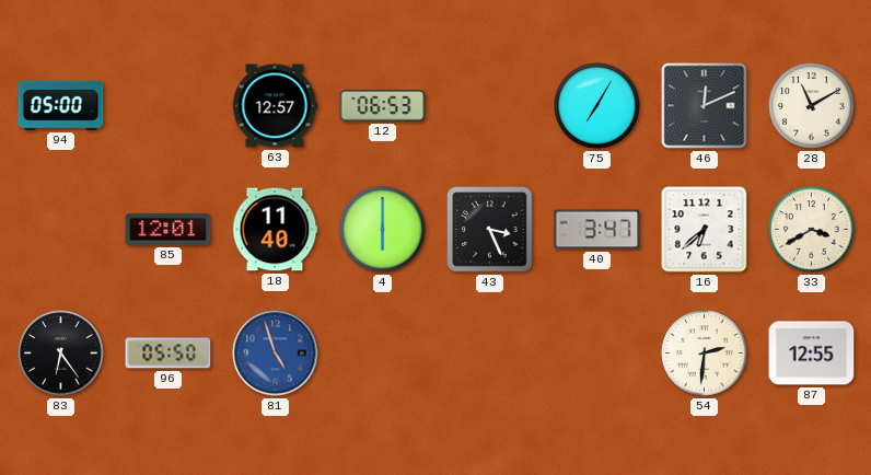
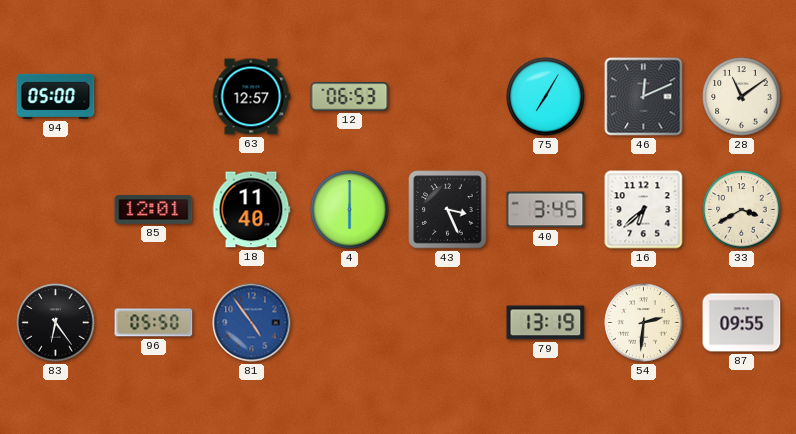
28: 11:10 -> 11:09
40: 3:47 -> 3:45
81: 4:57 -> 4:54
79: none -> 13:19
87: 12:55 -> 09:55
